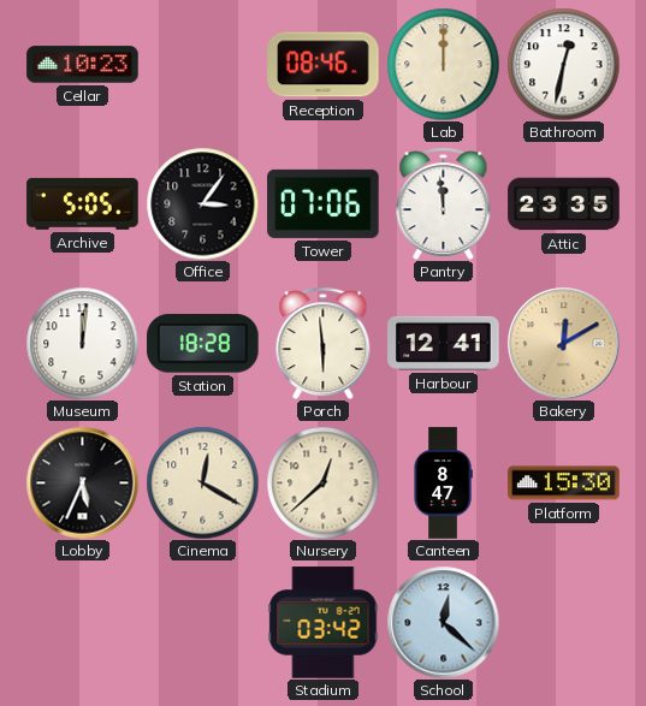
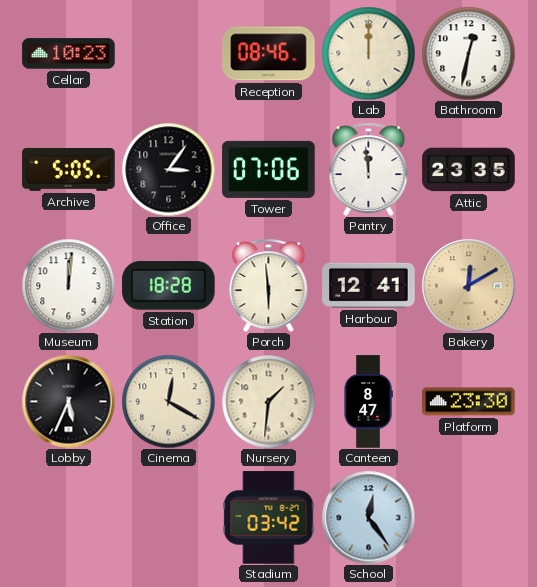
Nursery: 12:38 -> 1:31
Platform: 15:30 -> 23:30
School: 12:22 -> 12:24
